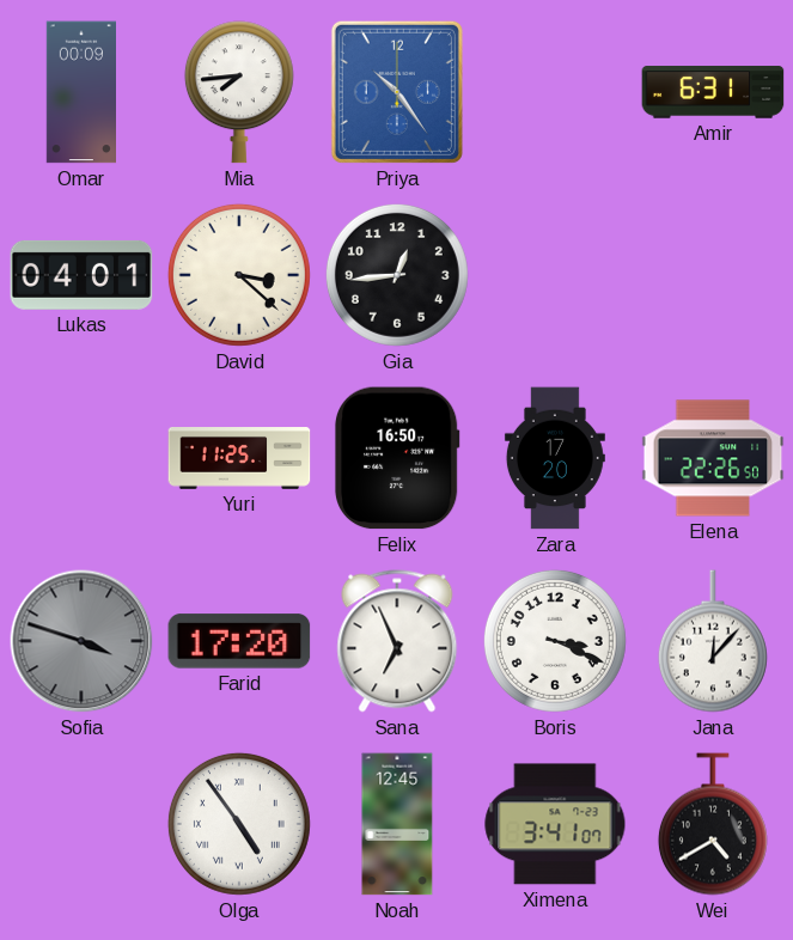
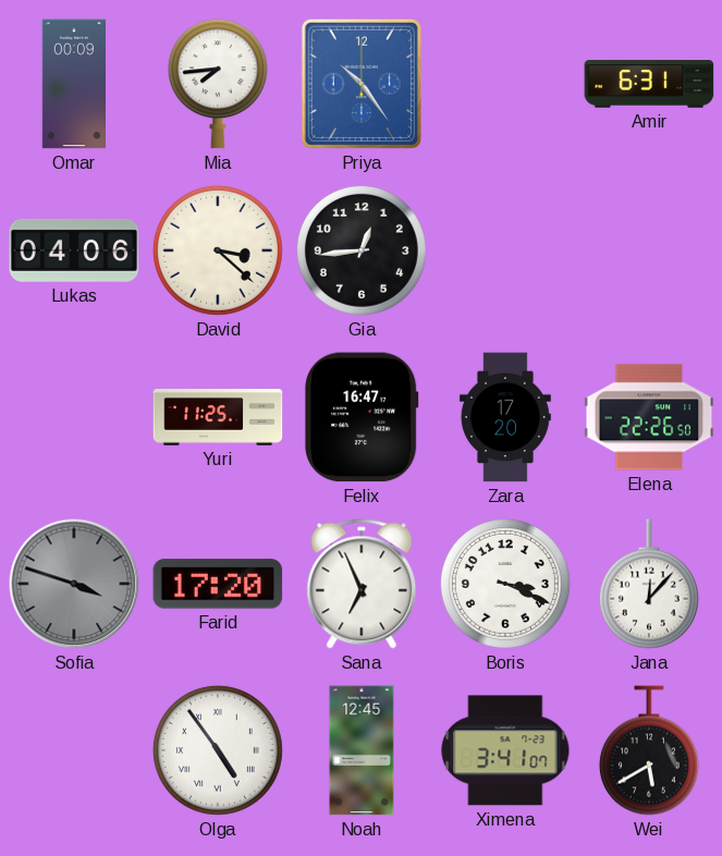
Lukas: 04:01 -> 04:06
Felix: 16:50 -> 16:47
Wei: 4:40 -> 5:40
